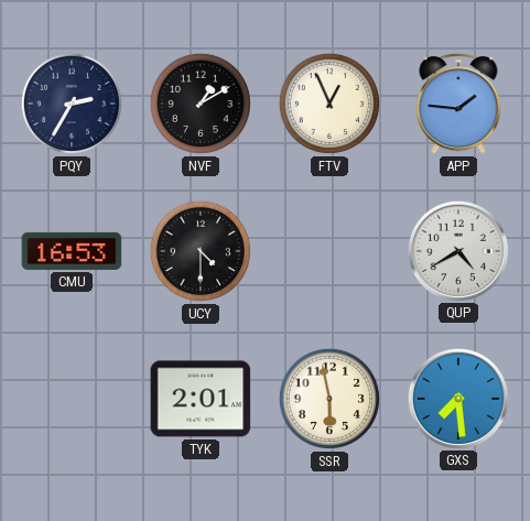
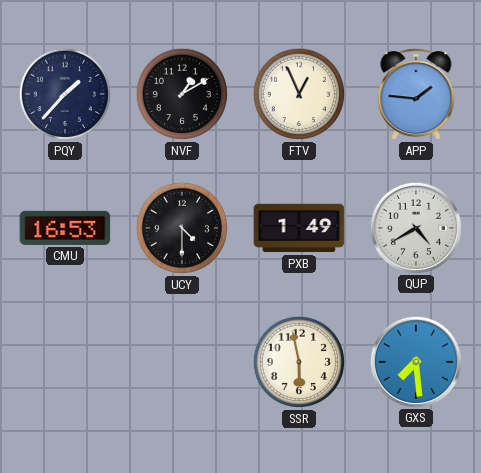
PQY: 2:35 -> 1:37
PXB: none -> 1:49
TYK: 2:01 -> none
